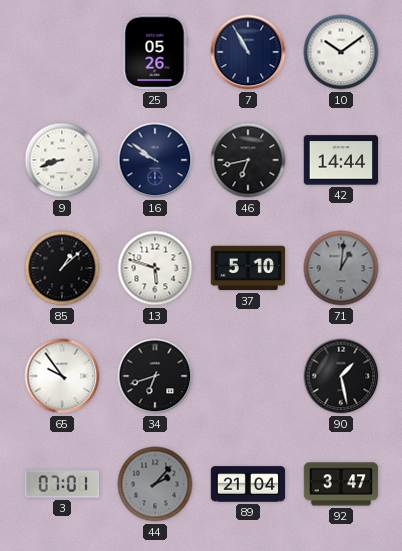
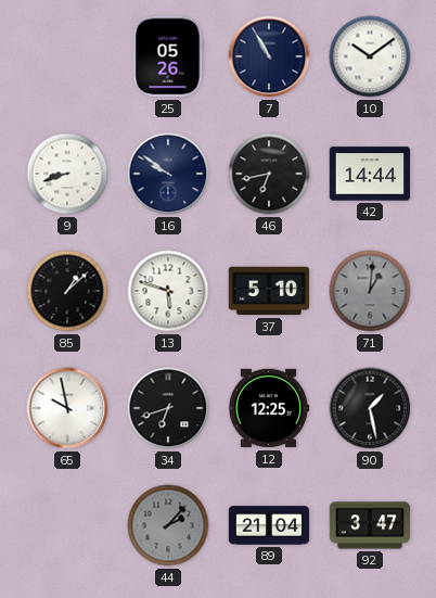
65: 9:54 -> 9:58
12: none -> 12:25
3: 07:01 -> none
